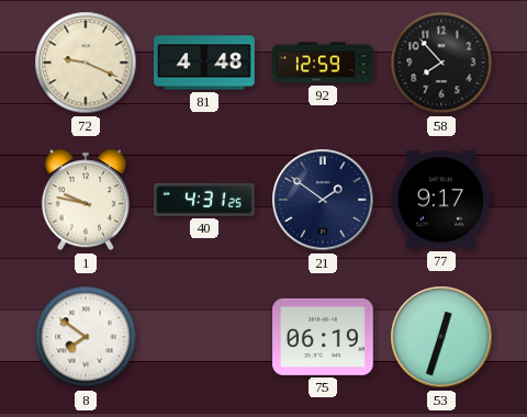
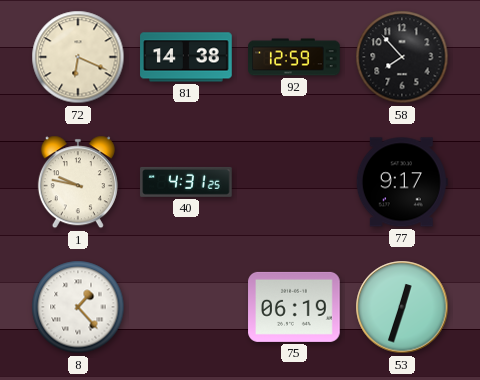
72: 9:19 -> 6:19
81: 4:48 -> 14:38
21: 1:51 -> none
8: 7:51 -> 1:23
